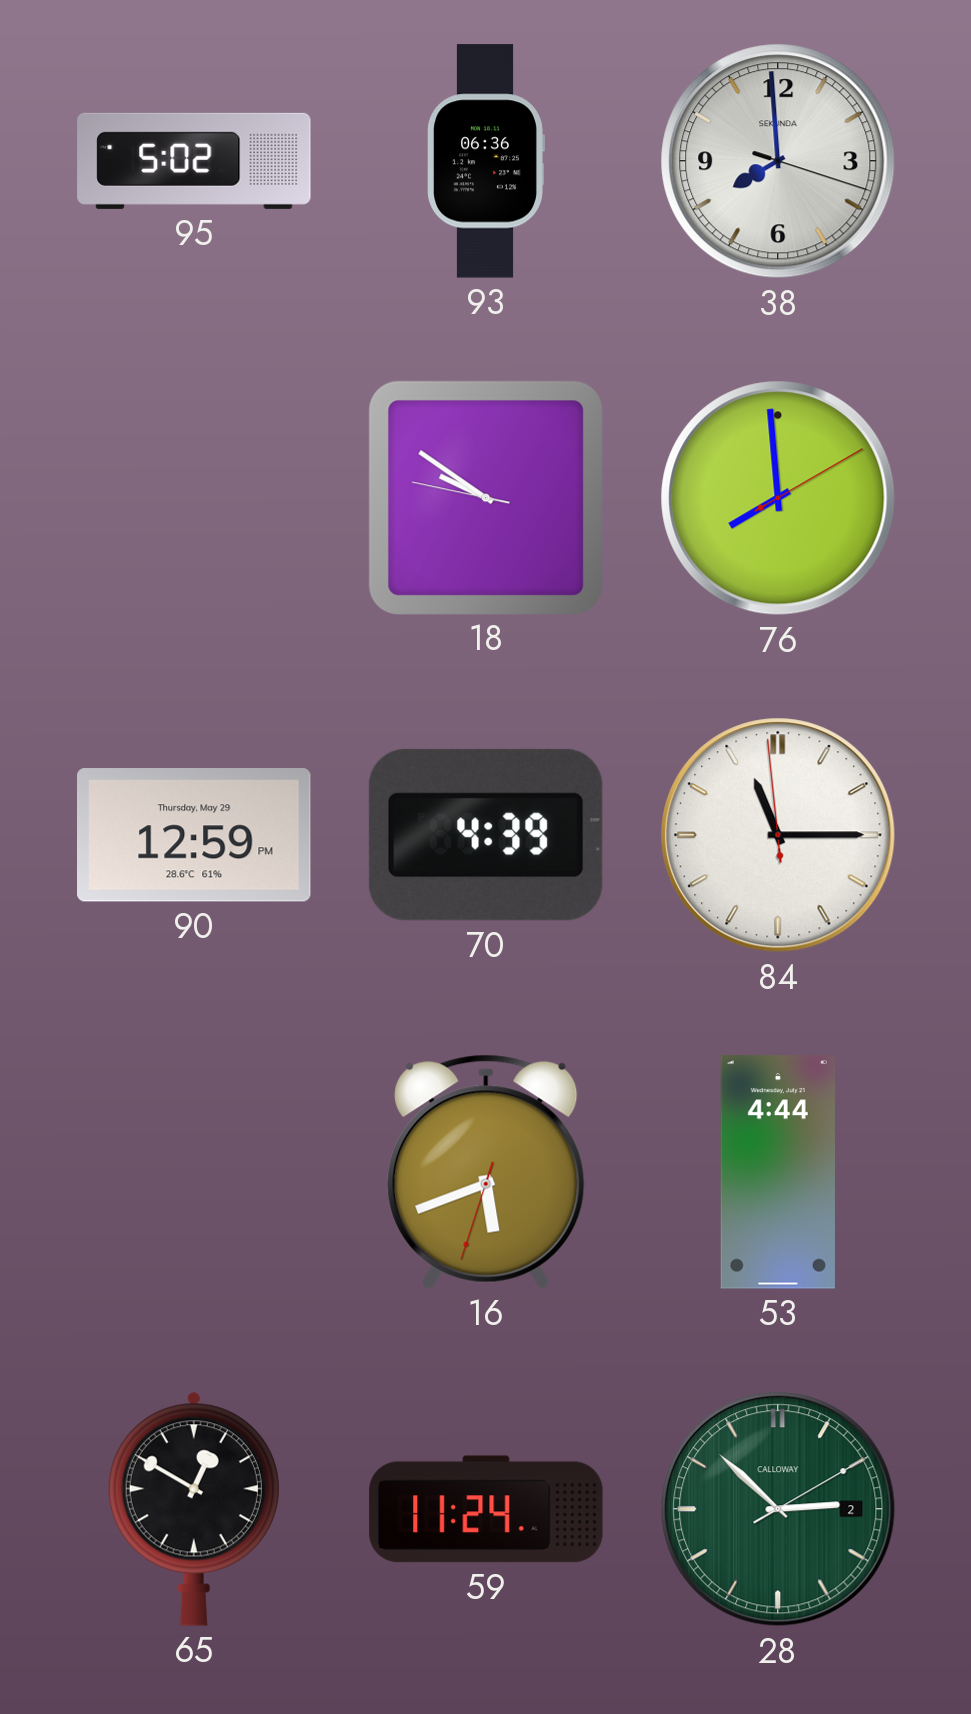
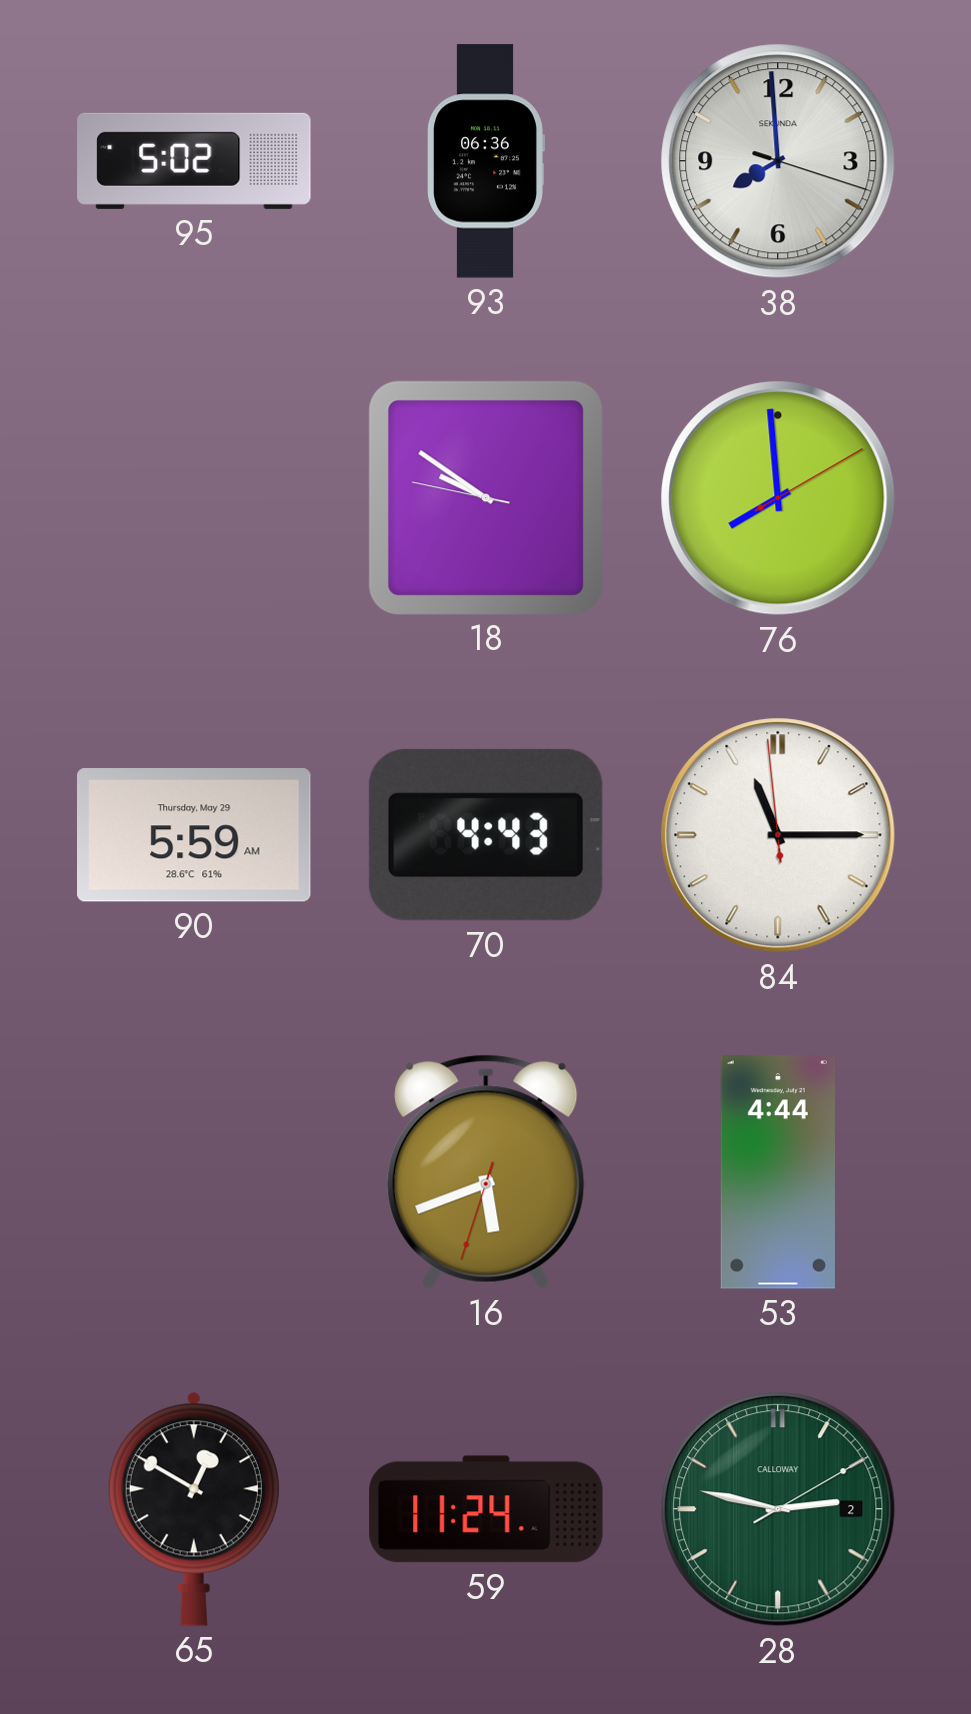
90: 12:59 -> 5:59
70: 4:39 -> 4:43
28: 2:52 -> 2:47
